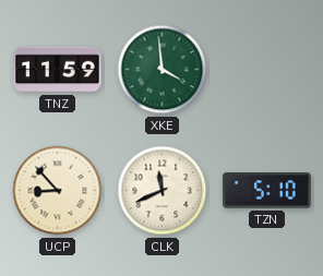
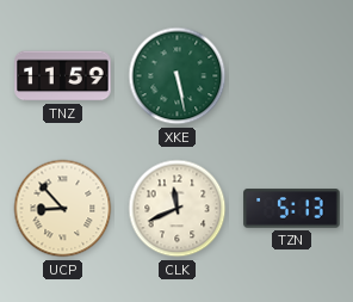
XKE: 3:59 -> 5:28
TZN: 5:10 -> 5:13
